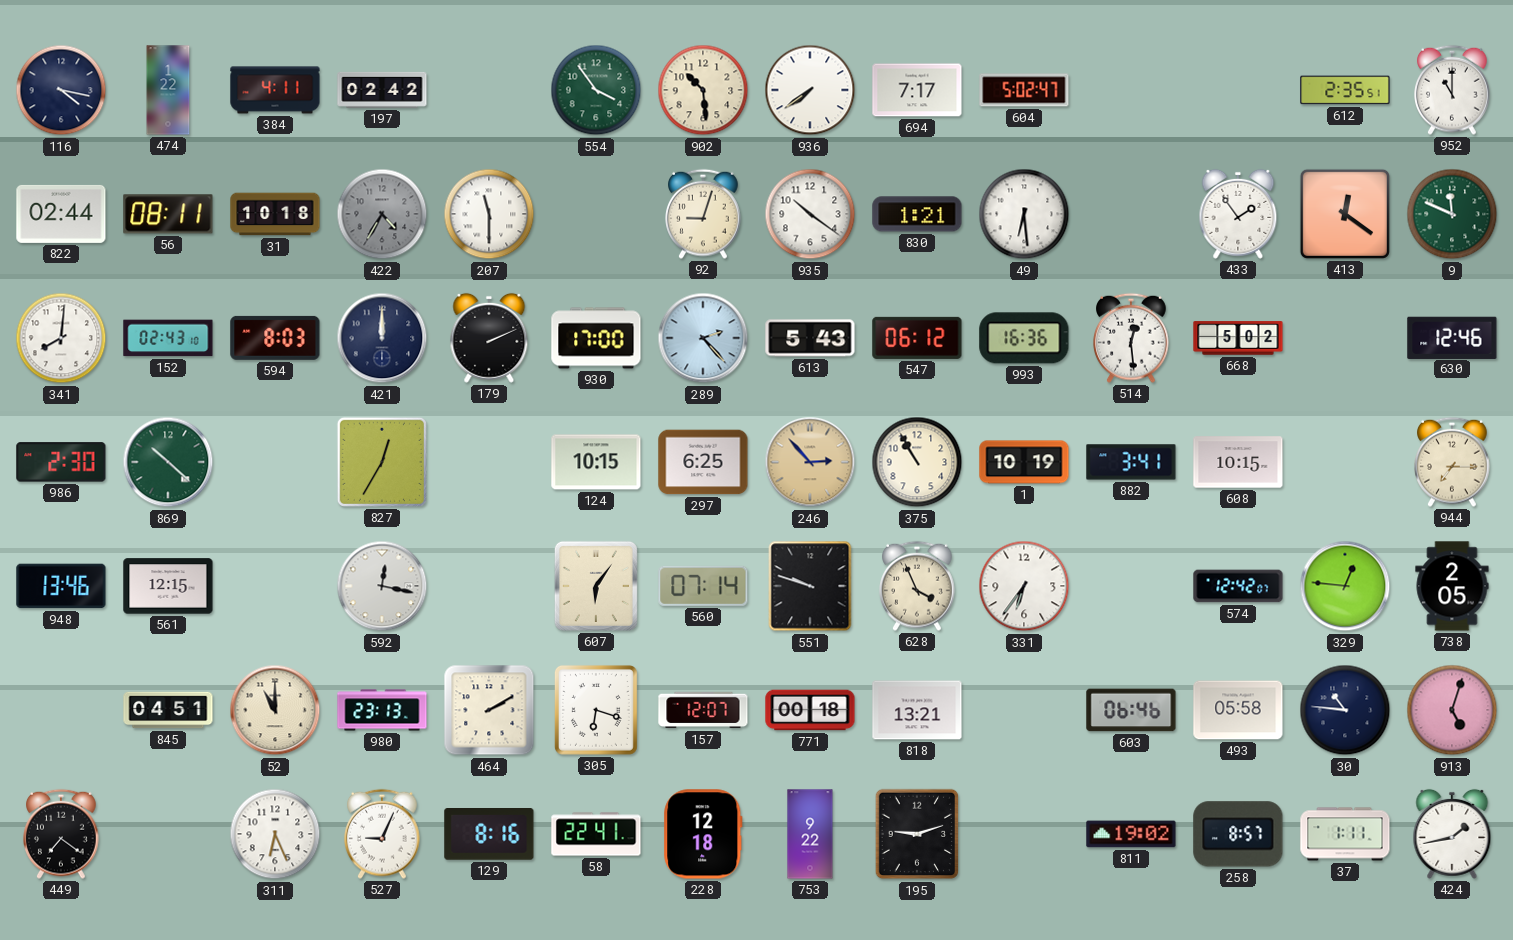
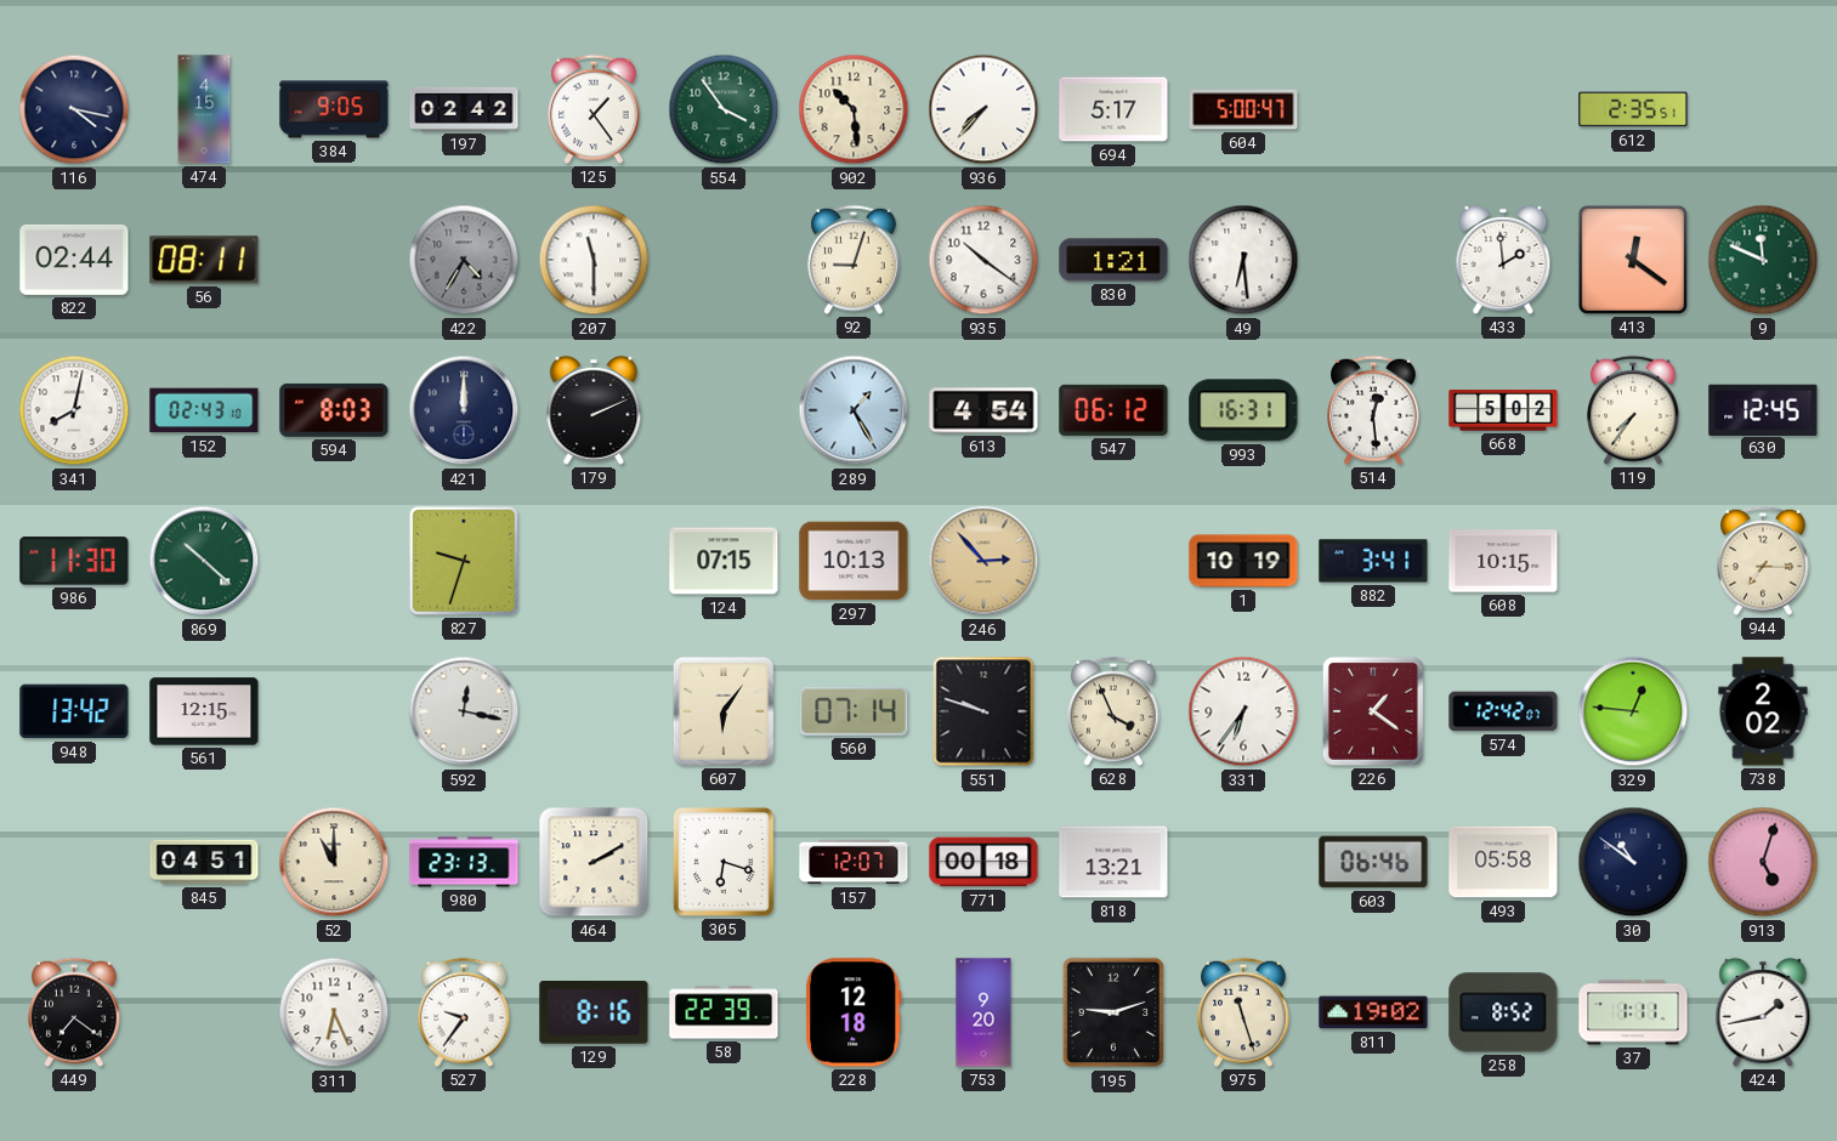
474: 1:22 -> 4:15
384: 4:11 -> 9:05
125: none -> 1:24
936: 7:39 -> 7:37
694: 7:17 -> 5:17
604: 5:02 -> 5:00
952: 11:00 -> none
31: 10:18 -> none
433: 1:54 -> 1:59
341: 8:01 -> 8:02
930: 17:00 -> none
289: 2:23 -> 1:25
613: 5:43 -> 4:54
993: 16:36 -> 16:31
119: none -> 7:36
630: 12:46 -> 12:45
986: 2:30 -> 11:30
827: 12:35 -> 9:33
124: 10:15 -> 07:15
297: 6:25 -> 10:13
375: 10:55 -> none
948: 13:46 -> 13:42
226: none -> 1:21
738: 2:05 -> 2:02
30: 10:46 -> 10:51
527: 9:04 -> 9:36
58: 22:41 -> 22:39
753: 9:22 -> 9:20
975: none -> 11:27
258: 8:57 -> 8:52
